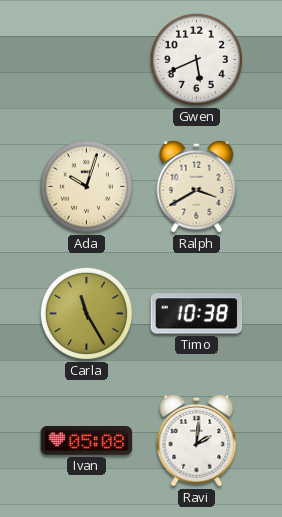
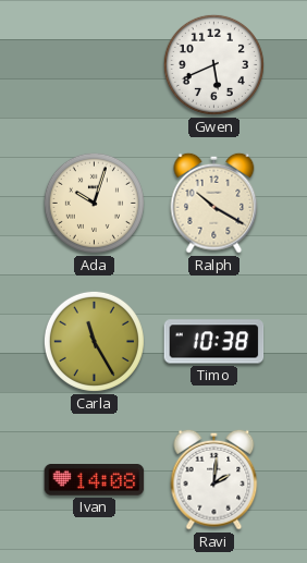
Ralph: 3:40 -> 10:20
Ivan: 05:08 -> 14:08
